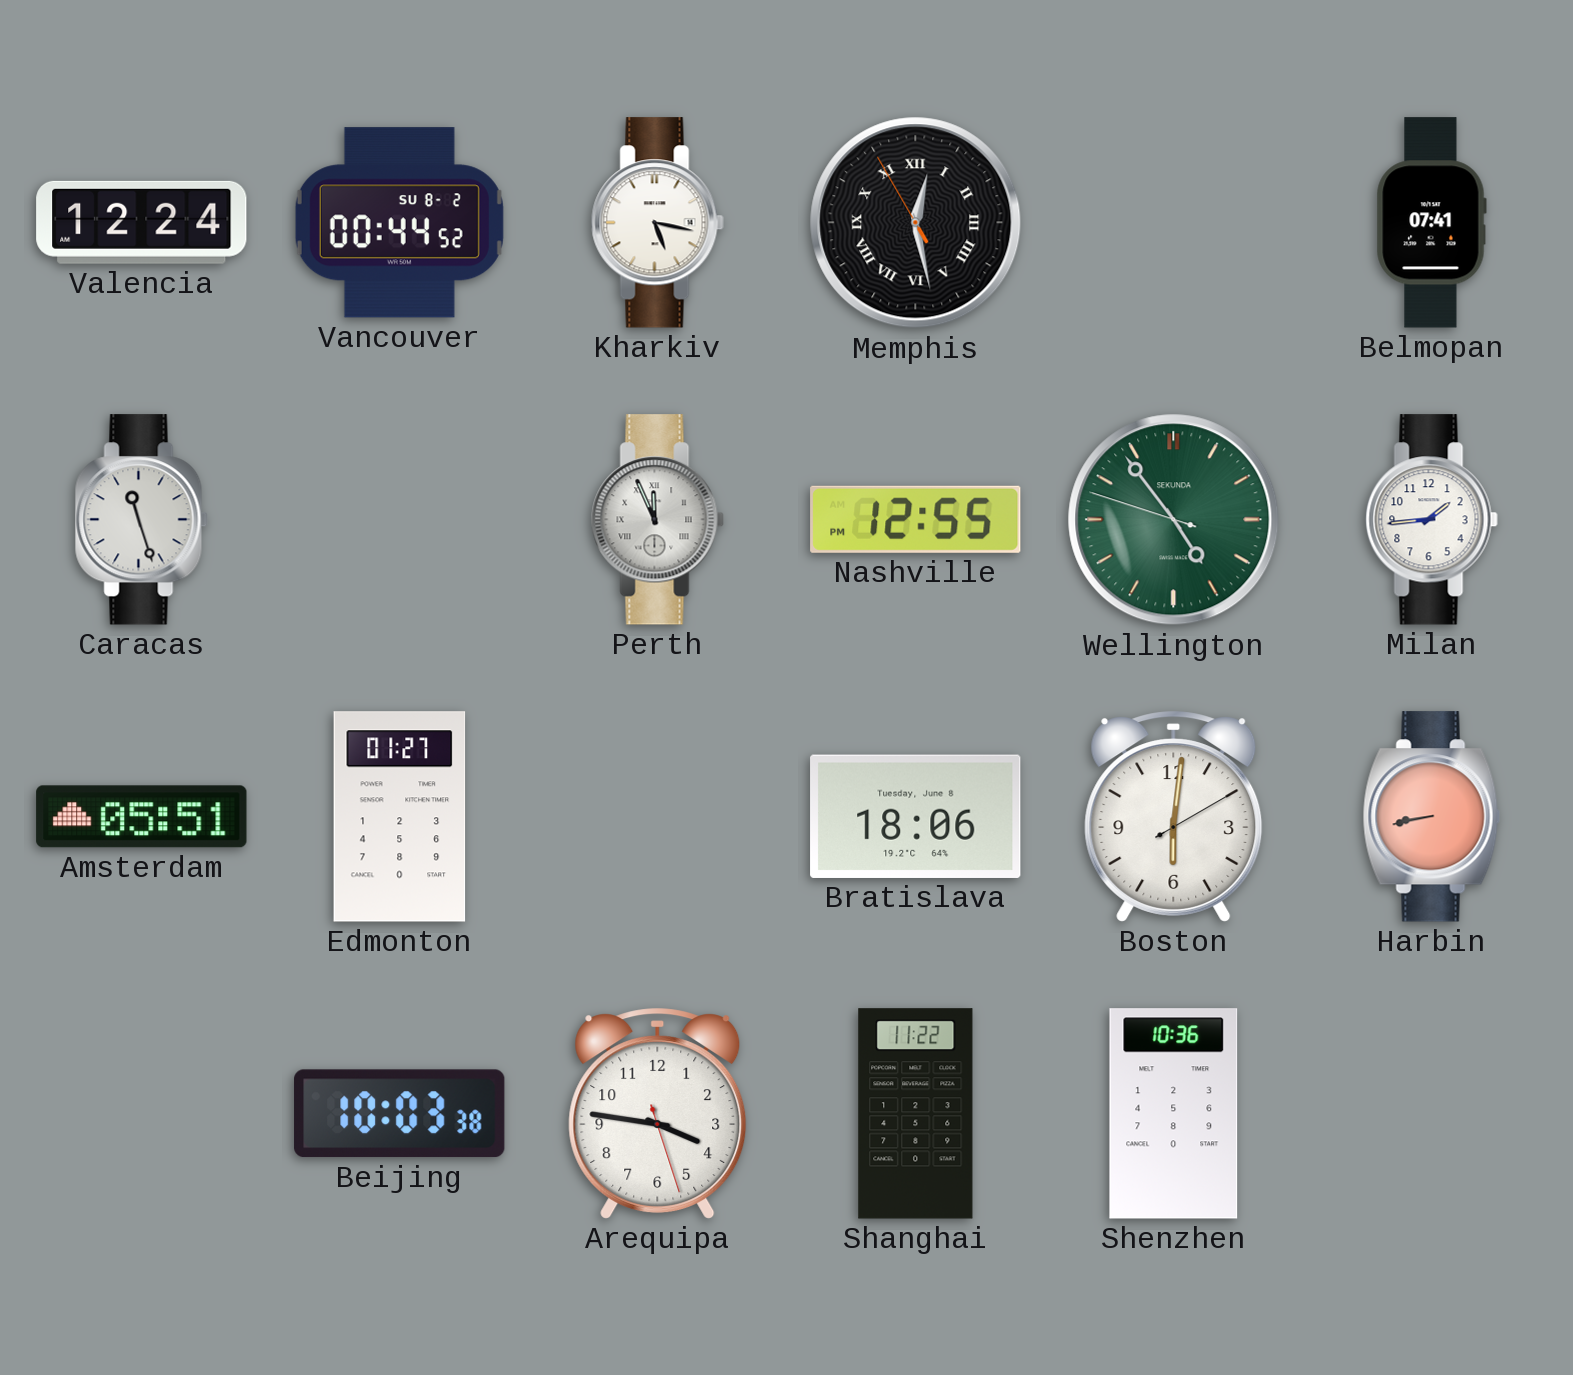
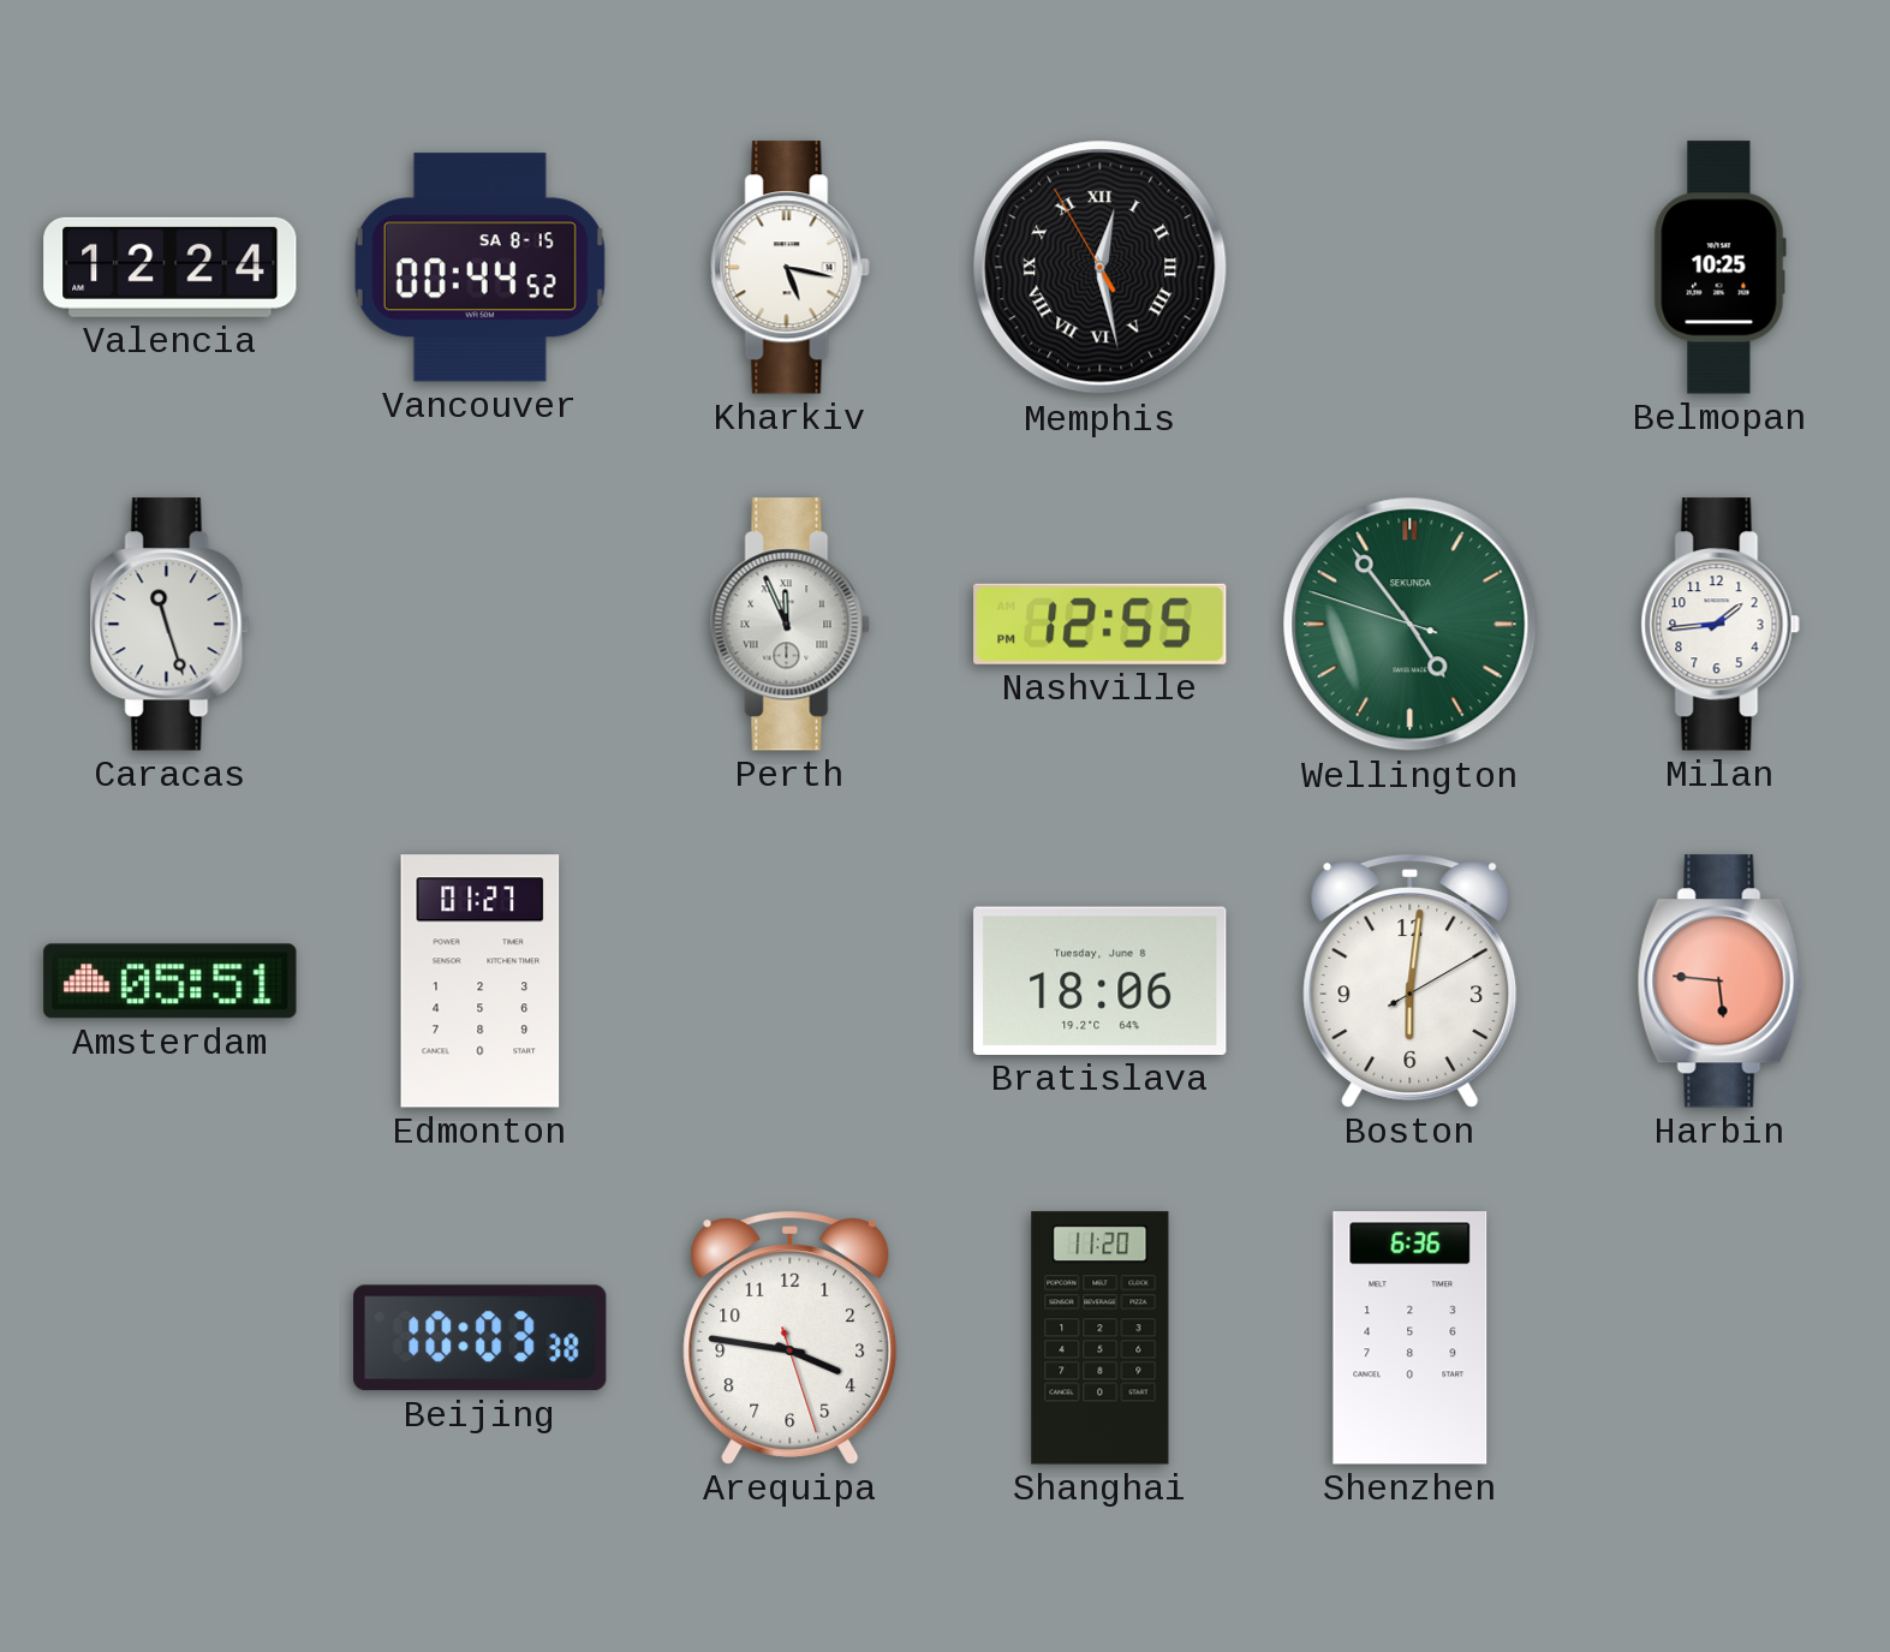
Vancouver date: SU 8-2 -> SA 8-15
Belmopan: 07:41 -> 10:25
Harbin: 8:43 -> 5:46
Shanghai: 11:22 -> 11:20
Shenzhen: 10:36 -> 6:36
